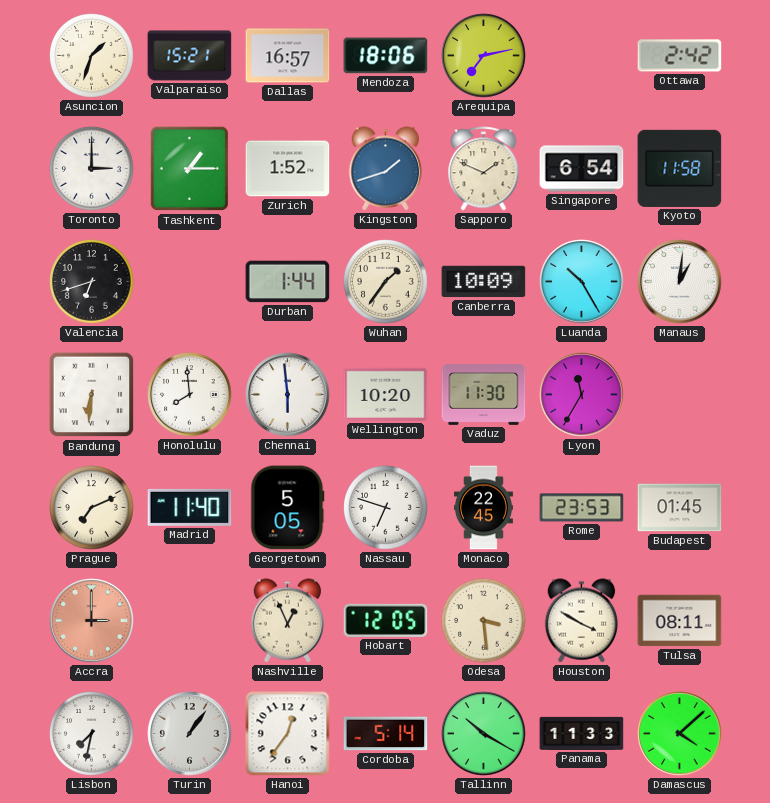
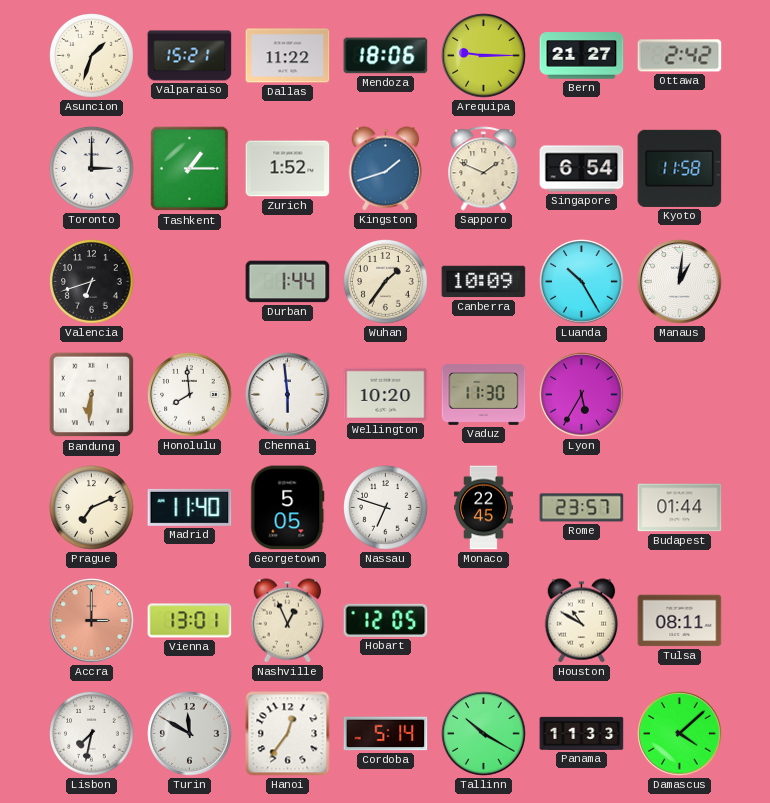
Dallas: 16:57 -> 11:22
Arequipa: 7:13 -> 9:15
Bern: none -> 21:27
Lyon: 11:35 -> 5:35
Rome: 23:53 -> 23:57
Budapest: 01:45 -> 01:44
Vienna: none -> 13:01
Odesa: 3:29 -> none
Houston: 3:50 -> 10:50
Turin: 1:06 -> 11:50
